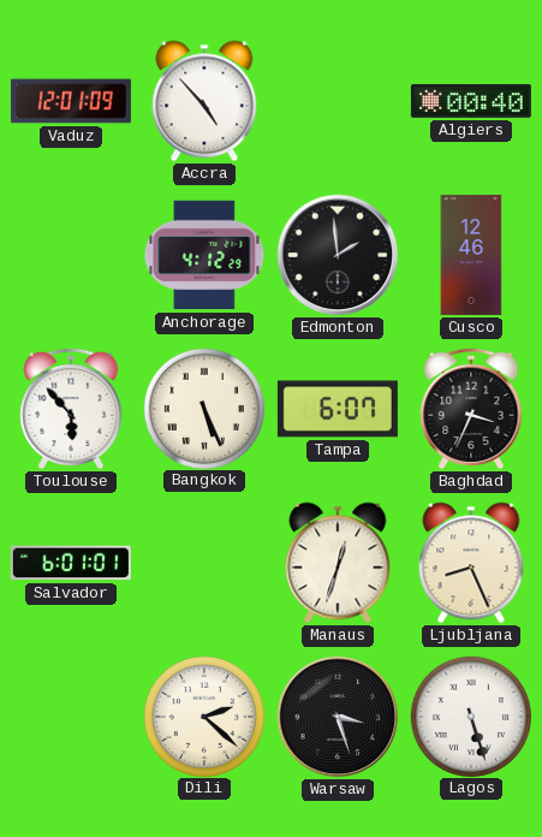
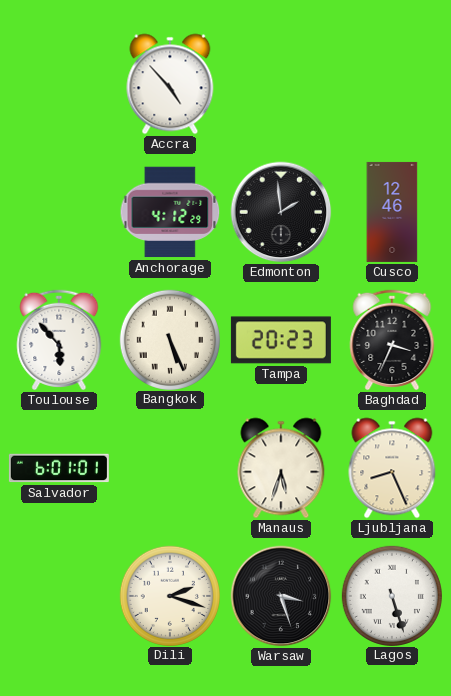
Vaduz: 12:01 -> none
Algiers: 00:40 -> none
Tampa: 6:07 -> 20:23
Manaus: 12:33 -> 5:33
Dili: 2:22 -> 2:18
